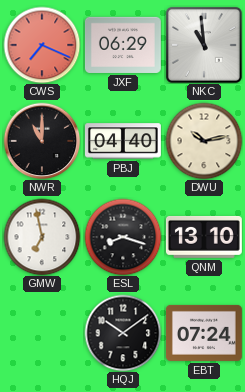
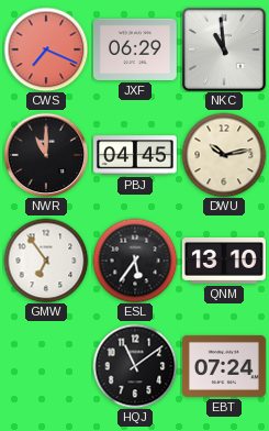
PBJ: 04:40 -> 04:45
GMW: 6:58 -> 6:54
ESL: 8:18 -> 5:36
HQJ: 10:09 -> 11:09
